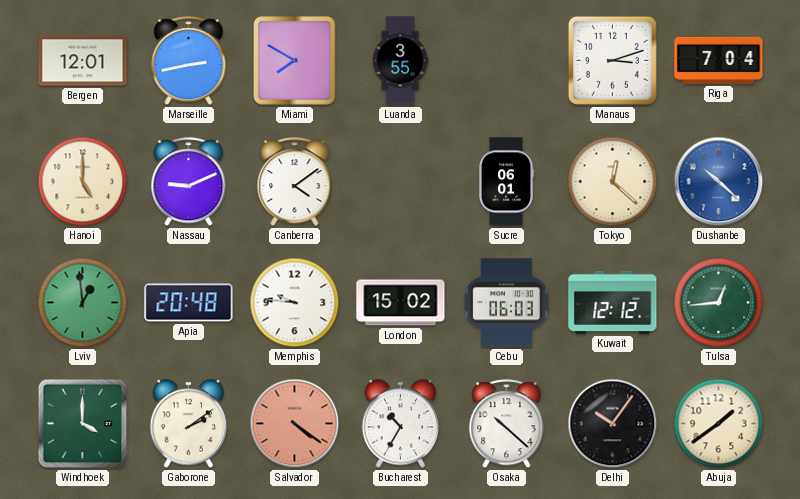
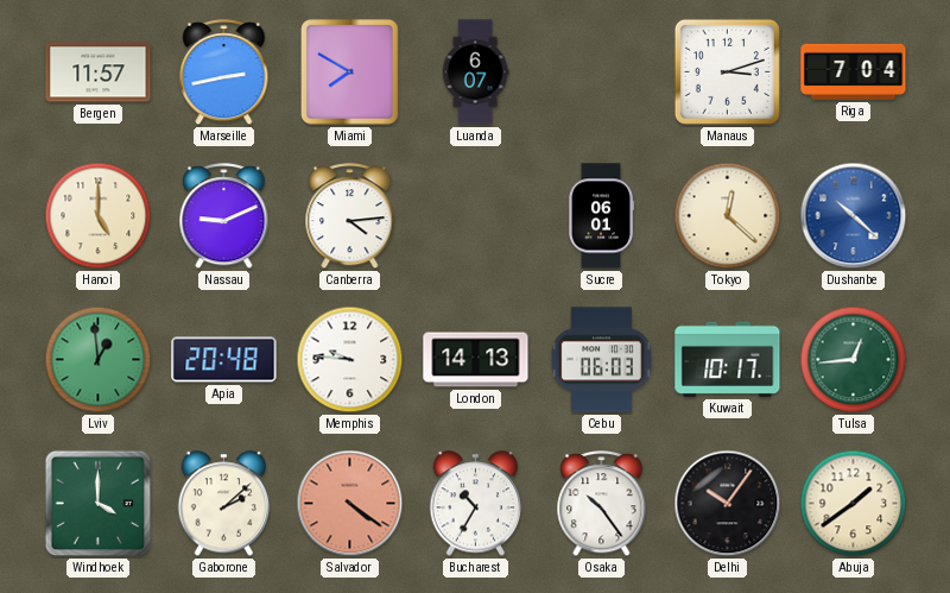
Bergen: 12:01 -> 11:57
Luanda: 3:55 -> 6:07
Canberra: 4:09 -> 4:14
London: 15:02 -> 14:13
Kuwait: 12:12 -> 10:17
Gaborone: 2:09 -> 2:08
Osaka: 10:22 -> 10:24
